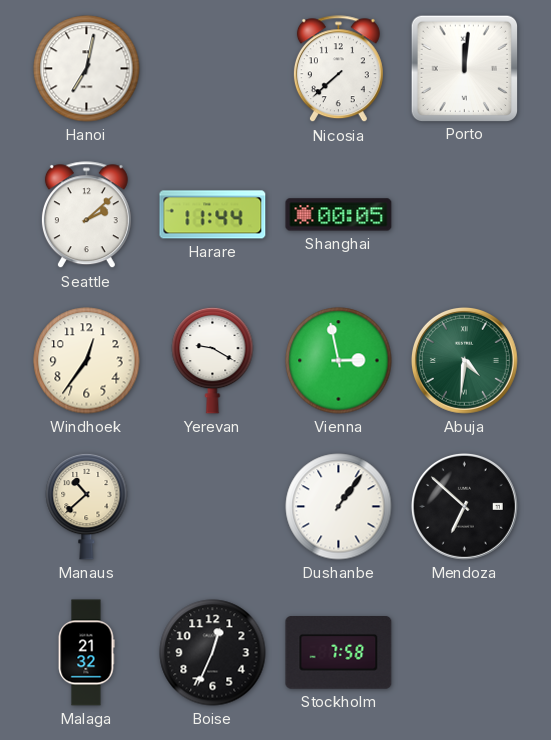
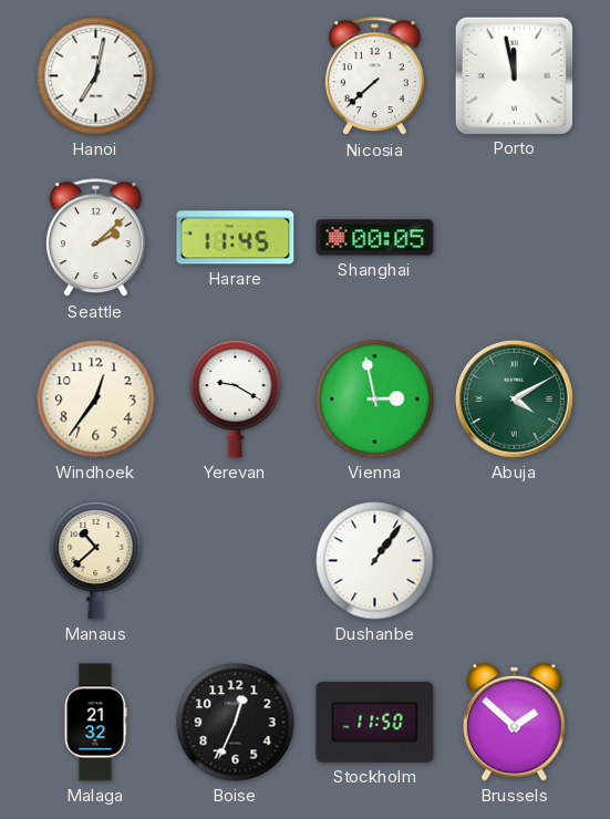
Porto: 12:01 -> 11:58
Harare: 11:44 -> 11:45
Abuja: 4:31 -> 4:10
Mendoza: 6:52 -> none
Stockholm: 7:58 -> 11:50
Brussels: none -> 1:52
